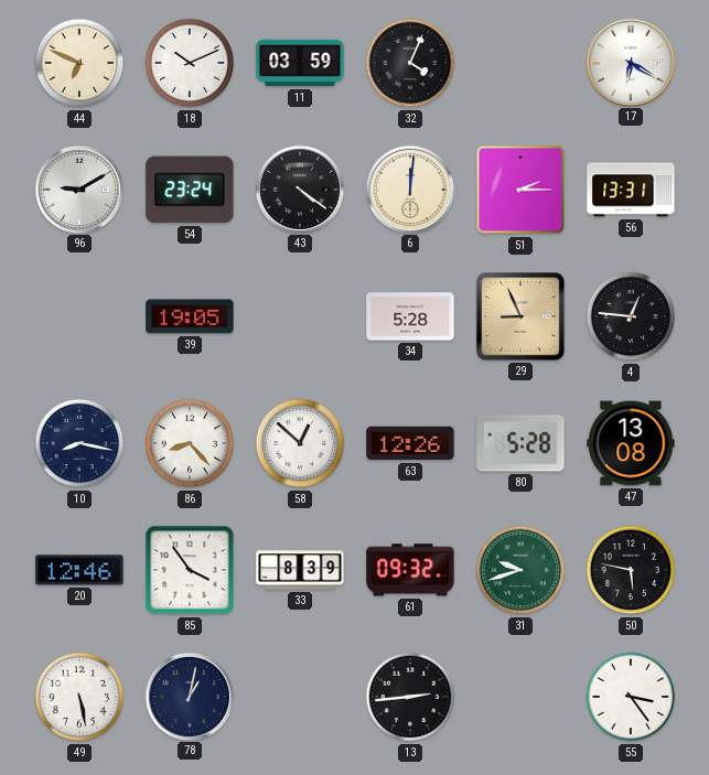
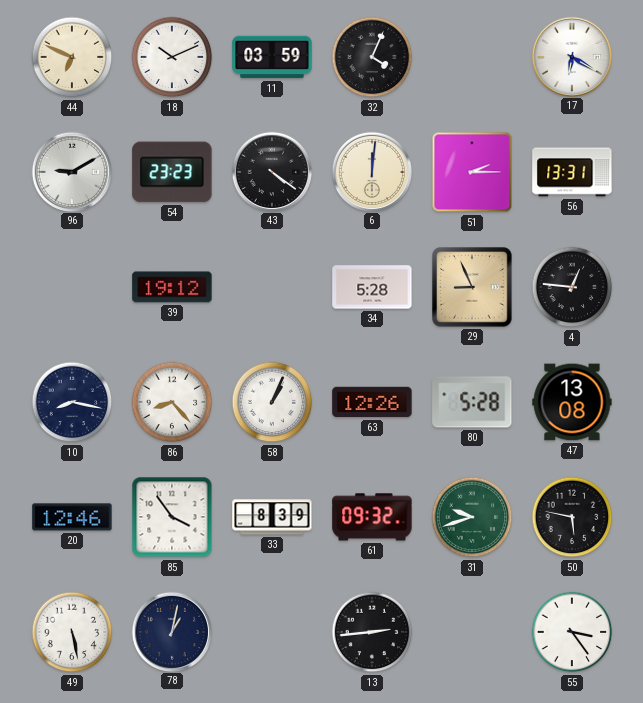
54: 23:24 -> 23:23
39: 19:05 -> 19:12
58: 12:52 -> 1:04
